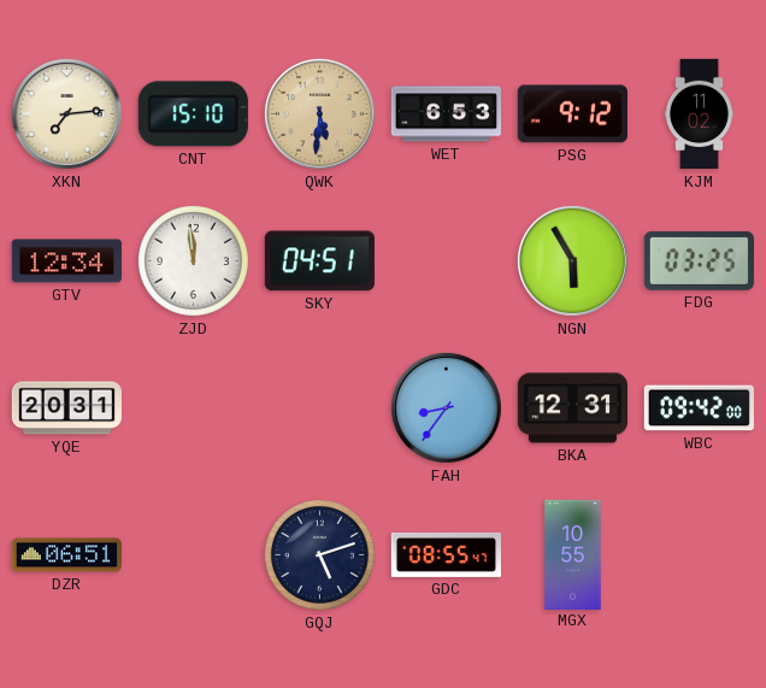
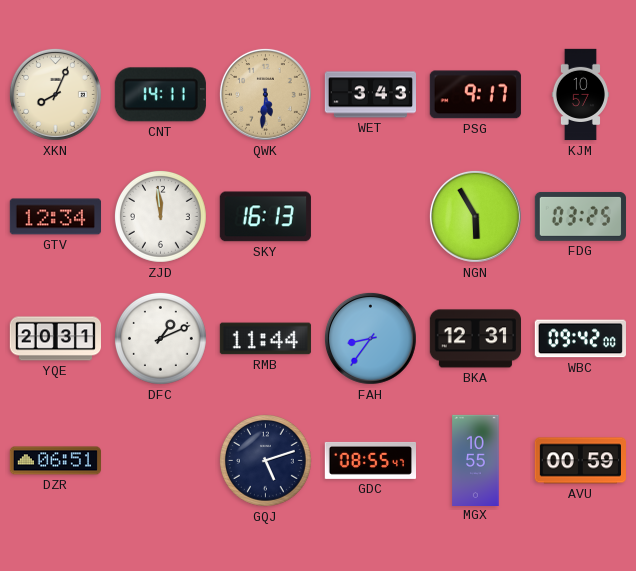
XKN: 7:14 -> 8:04
CNT: 15:10 -> 14:11
WET: 6:53 -> 3:43
PSG: 9:12 -> 9:17
KJM: 11:02 -> 10:57
SKY: 04:51 -> 16:13
DFC: none -> 1:11
RMB: none -> 11:44
AVU: none -> 00:59
